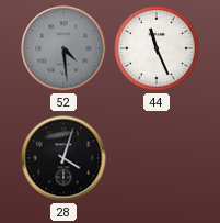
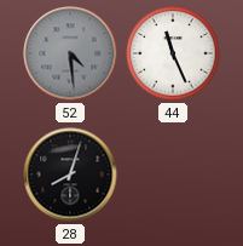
28: 4:03 -> 8:03
